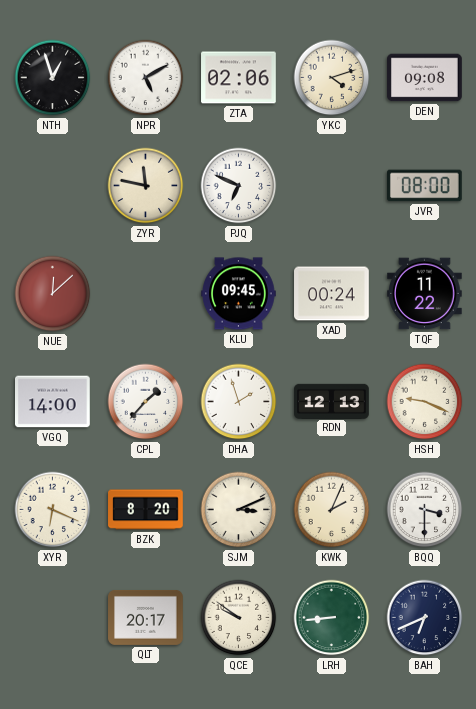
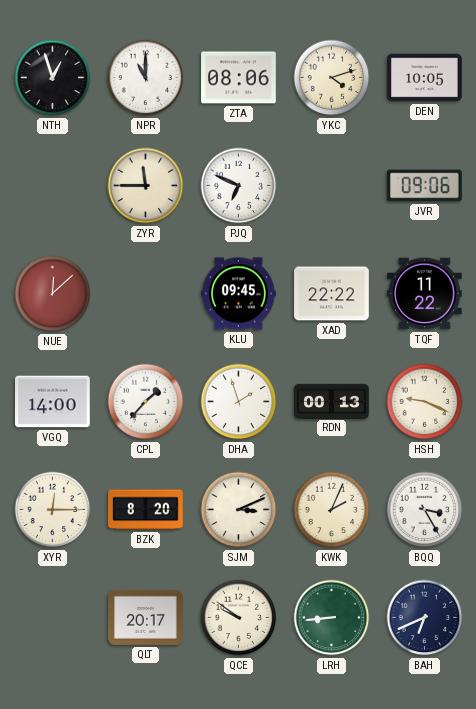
NPR: 5:10 -> 11:00
ZTA: 02:06 -> 08:06
DEN: 09:08 -> 10:05
ZYR: 11:47 -> 11:45
JVR: 08:00 -> 09:06
XAD: 00:24 -> 22:22
RDN: 12:13 -> 00:13
XYR: 6:19 -> 12:15
BQQ: 3:30 -> 3:25
